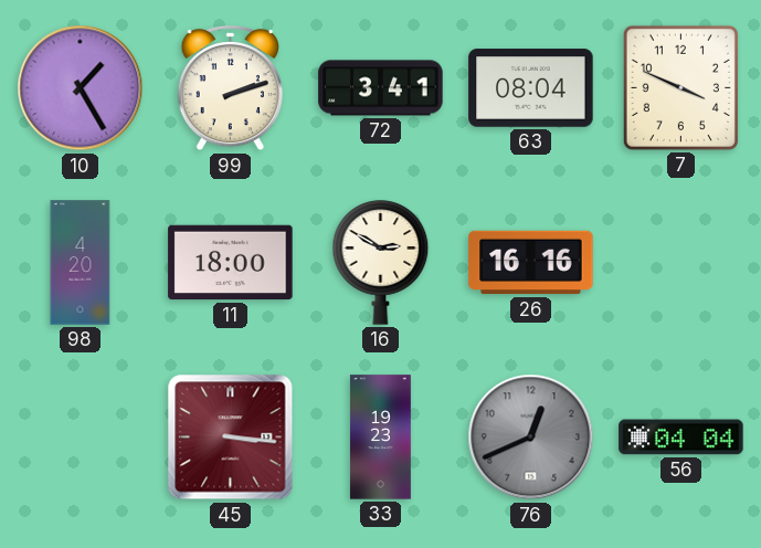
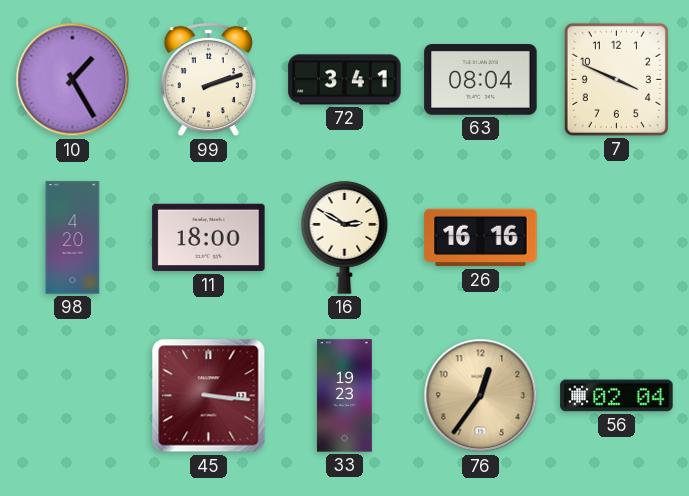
76: 12:41 -> 12:36
76 dial: grey -> champagne
56: 04:04 -> 02:04
